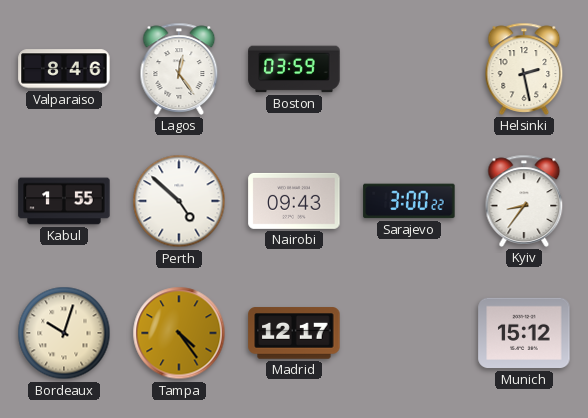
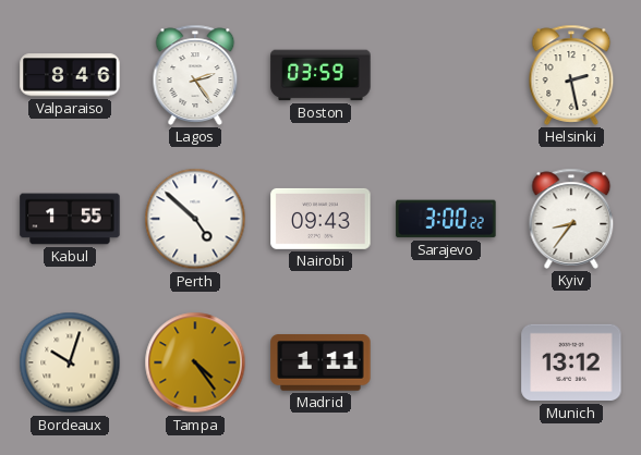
Lagos: 12:24 -> 2:24
Madrid: 12:17 -> 1:11
Munich: 15:12 -> 13:12
